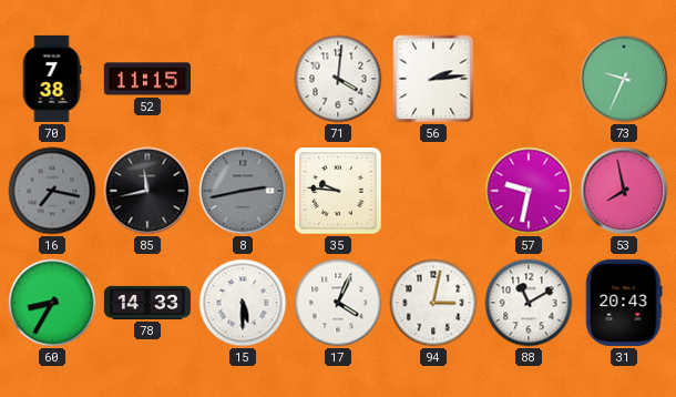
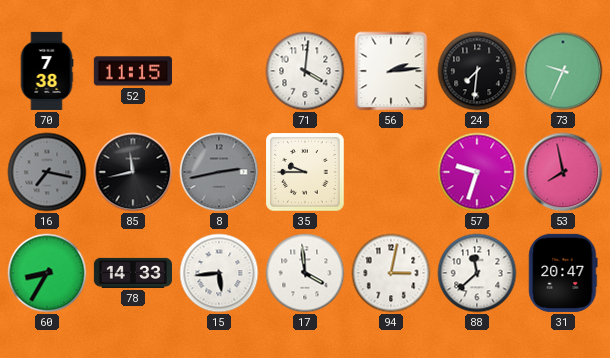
24: none -> 7:31
35: 9:46 -> 9:45
57: 9:32 -> 9:33
15: 5:30 -> 5:44
17: 4:04 -> 3:59
88: 11:10 -> 11:38
31: 20:43 -> 20:47
